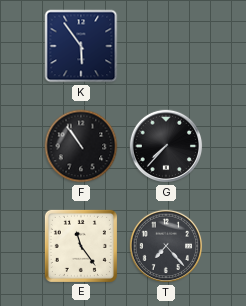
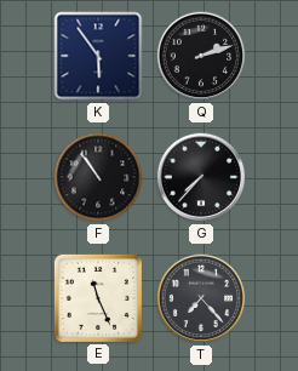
Q: none -> 2:12
E: 11:24 -> 11:26
